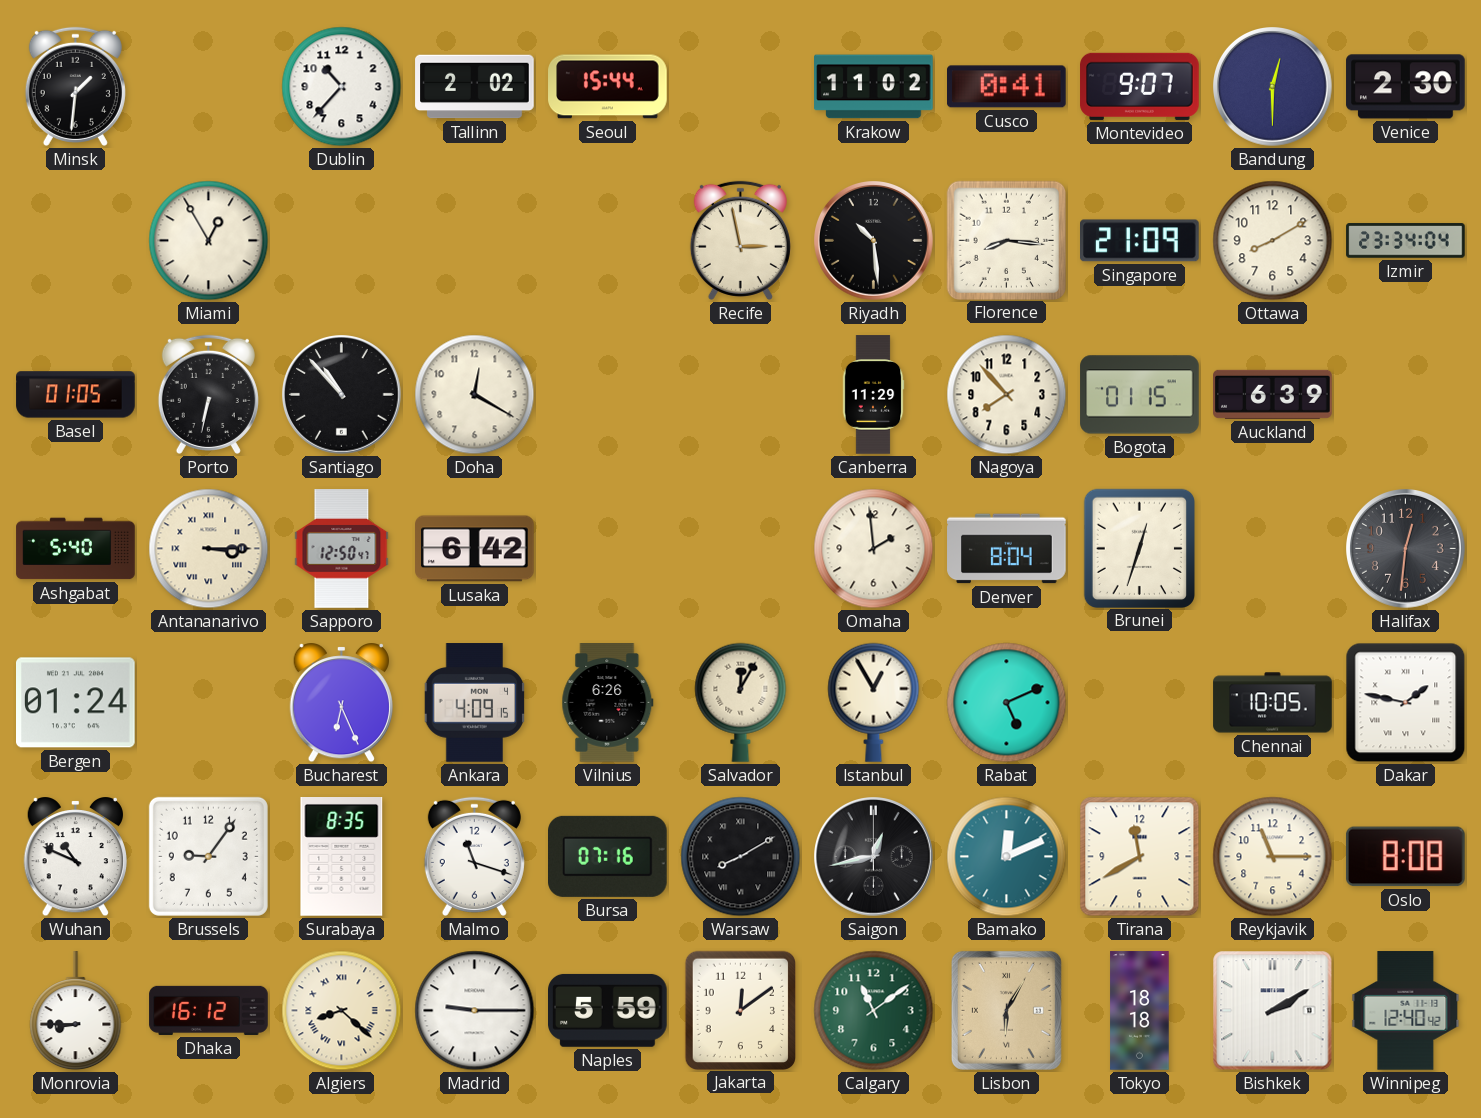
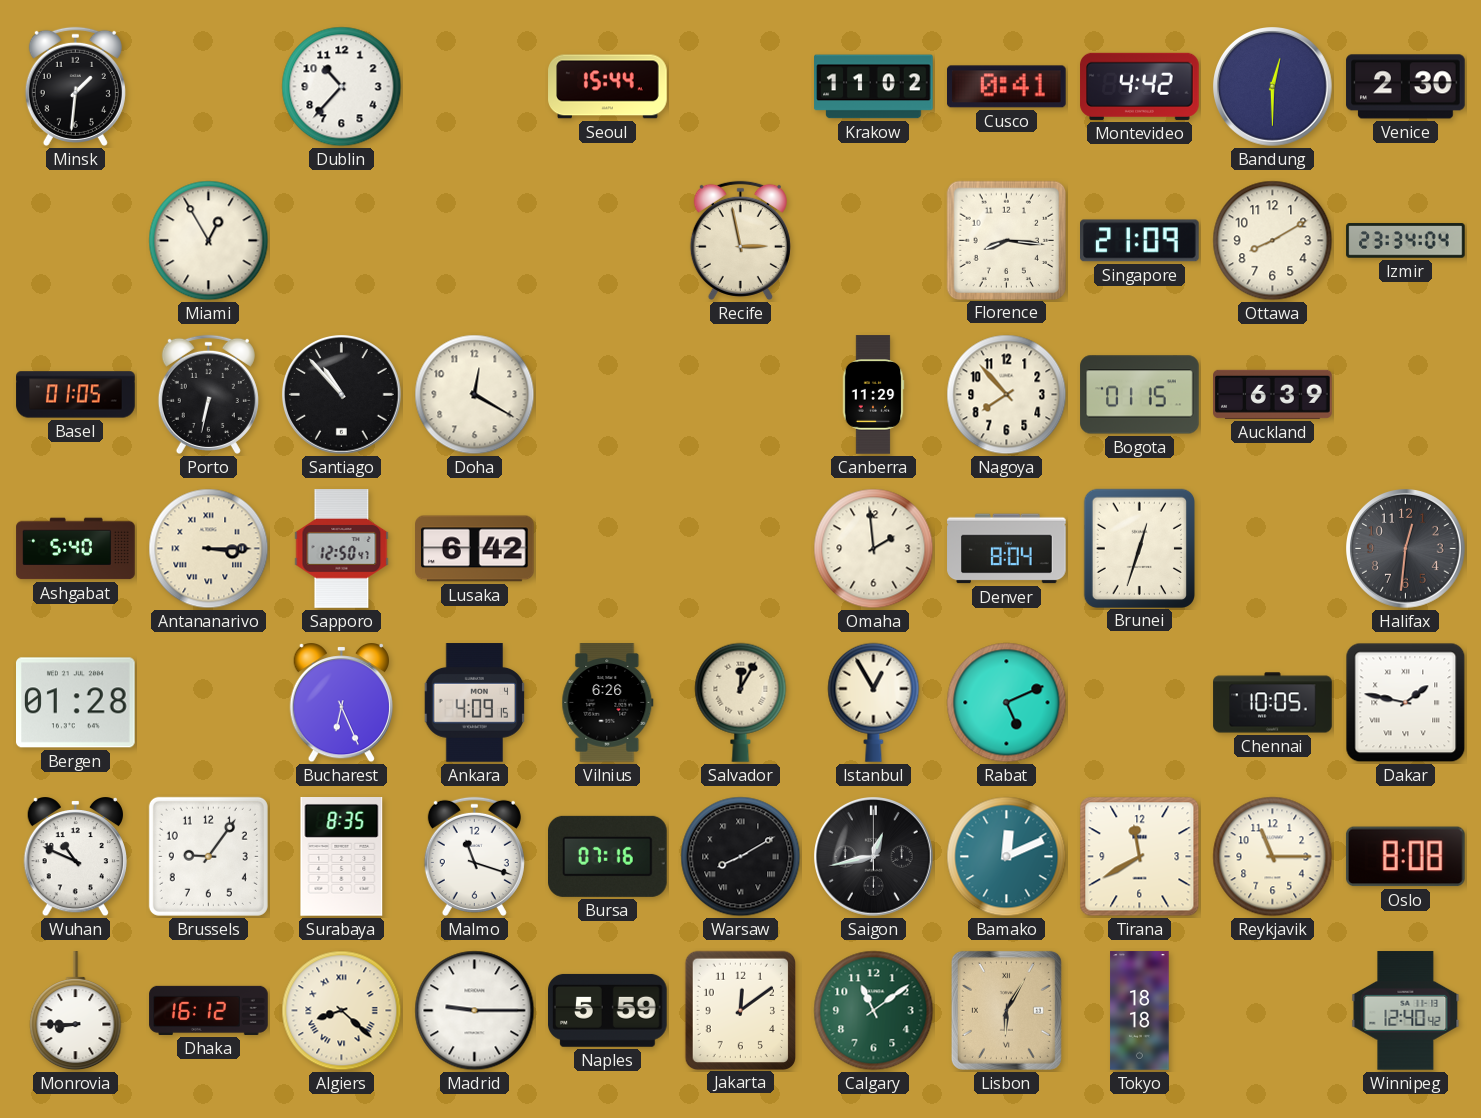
Tallinn: 2:02 -> none
Montevideo: 9:07 -> 4:42
Riyadh: 10:29 -> none
Bergen: 01:24 -> 01:28
Bishkek: 2:10 -> none
